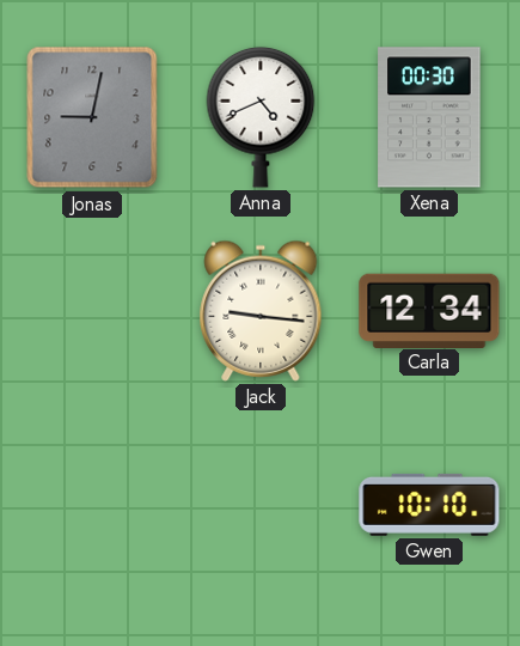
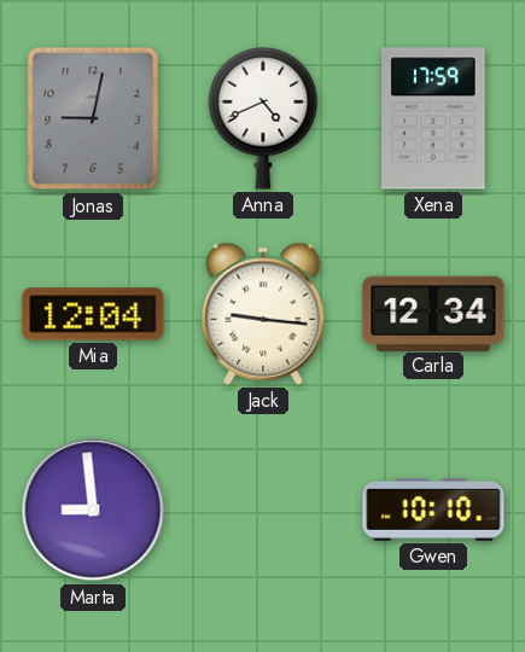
Xena: 00:30 -> 17:59
Mia: none -> 12:04
Marta: none -> 8:59
